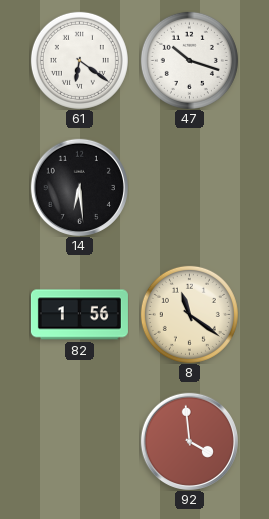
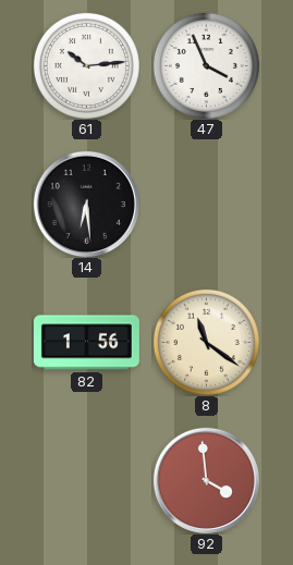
61: 6:21 -> 10:14
47: 10:18 -> 3:56
